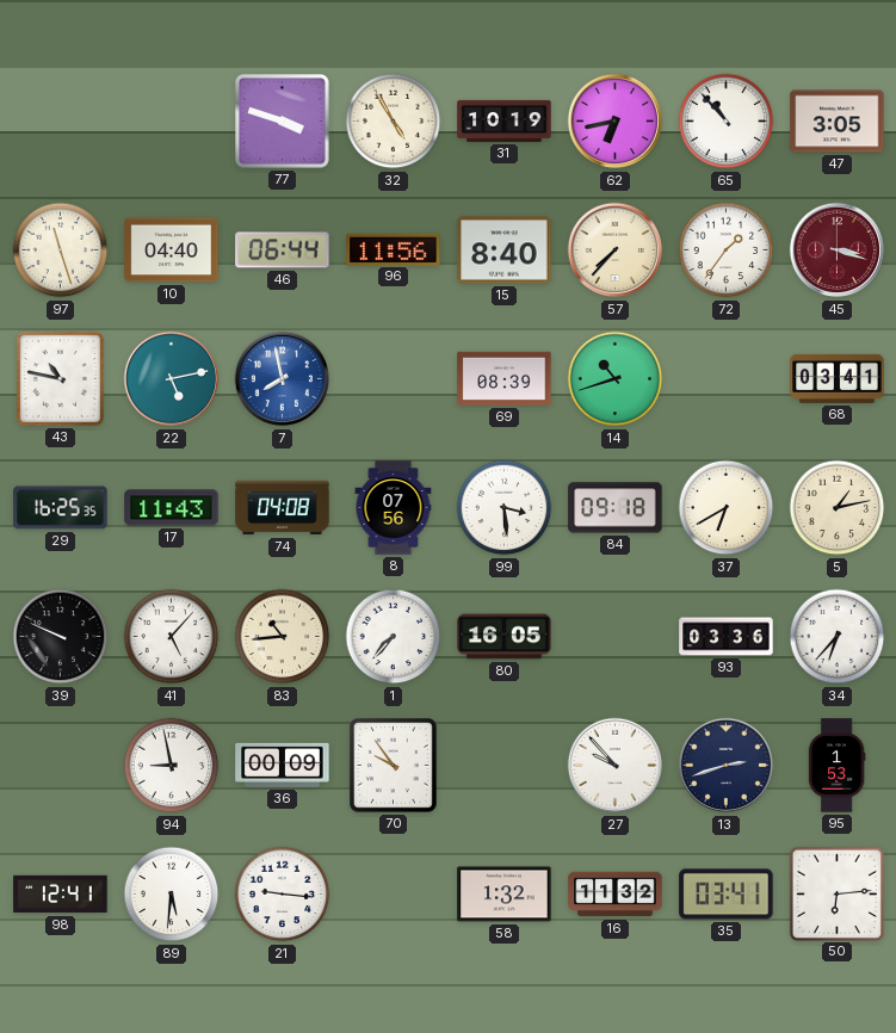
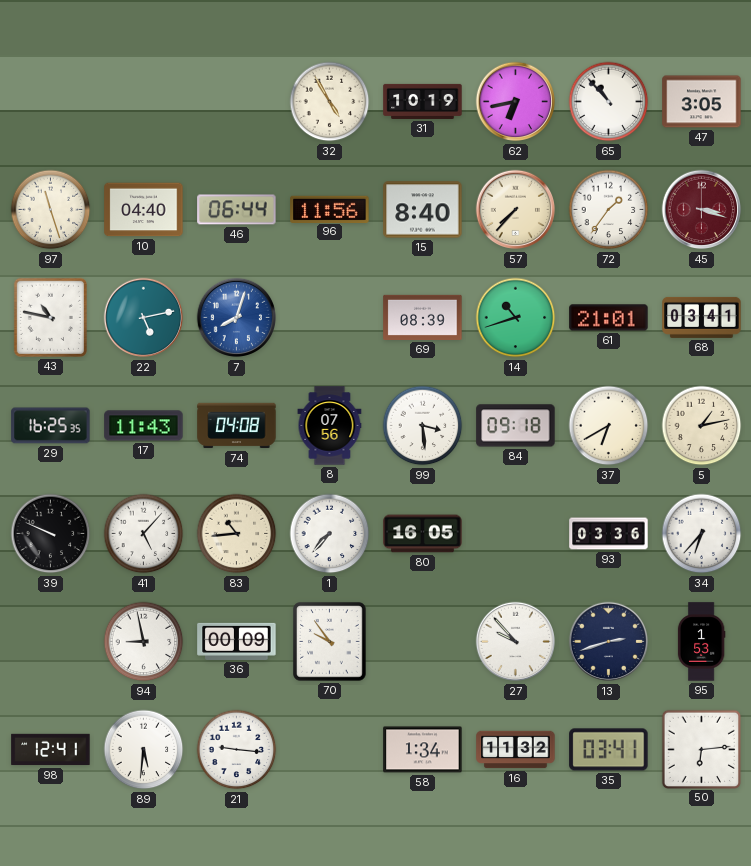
77: 3:48 -> none
7: 7:58 -> 8:03
61: none -> 21:01
58: 1:32 -> 1:34
